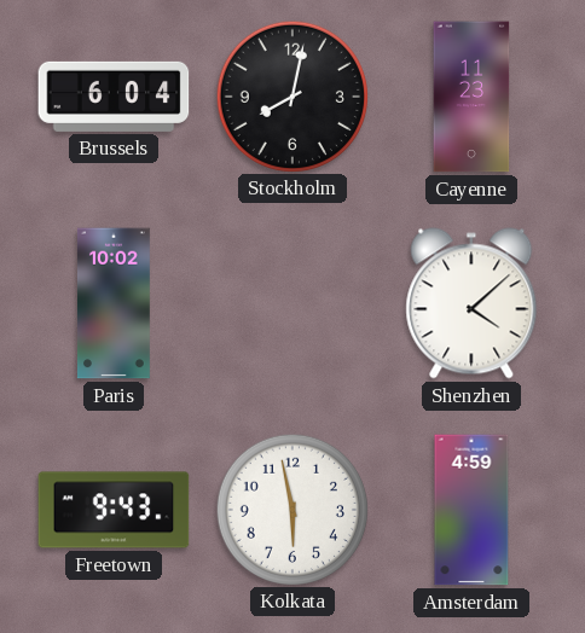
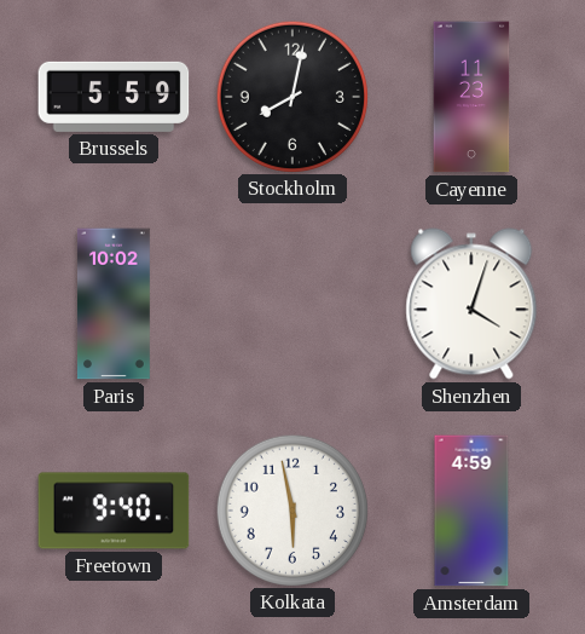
Brussels: 6:04 -> 5:59
Shenzhen: 4:08 -> 4:03
Freetown: 9:43 -> 9:40
